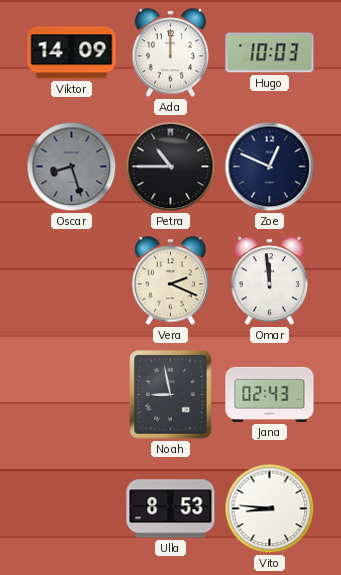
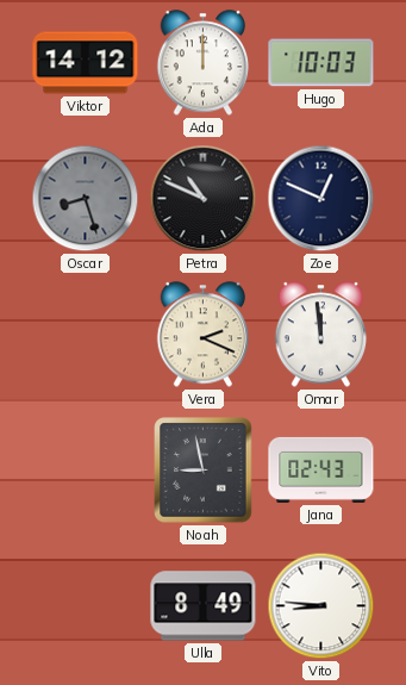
Viktor: 14:09 -> 14:12
Petra: 10:45 -> 10:49
Ulla: 8:53 -> 8:49
